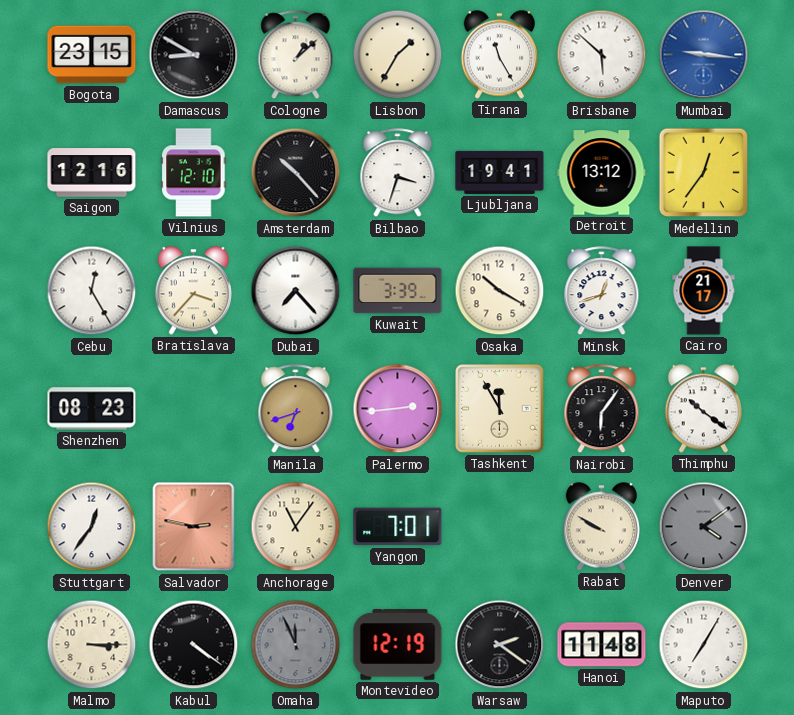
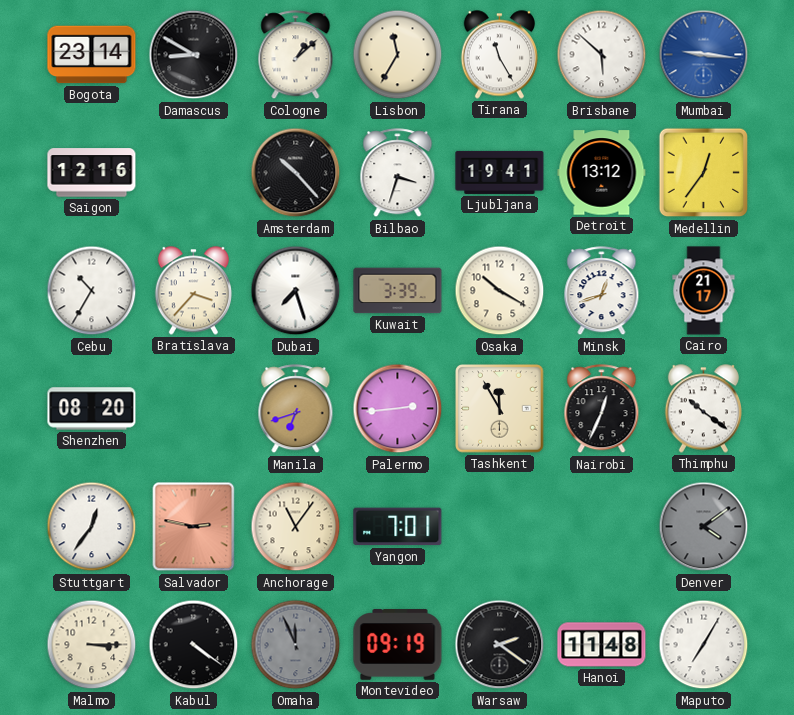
Bogota: 23:15 -> 23:14
Lisbon: 1:35 -> 11:35
Vilnius: 12:10 -> none
Cebu: 12:25 -> 10:35
Dubai: 7:23 -> 7:27
Shenzhen: 08:23 -> 08:20
Nairobi: 6:06 -> 12:34
Rabat: 9:50 -> none
Montevideo: 12:19 -> 09:19
